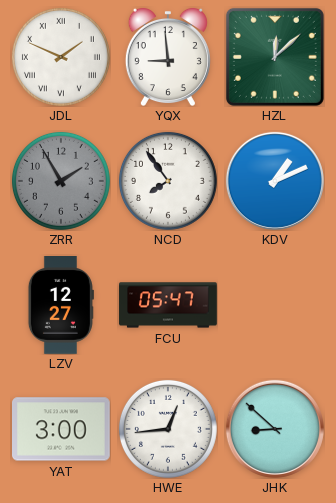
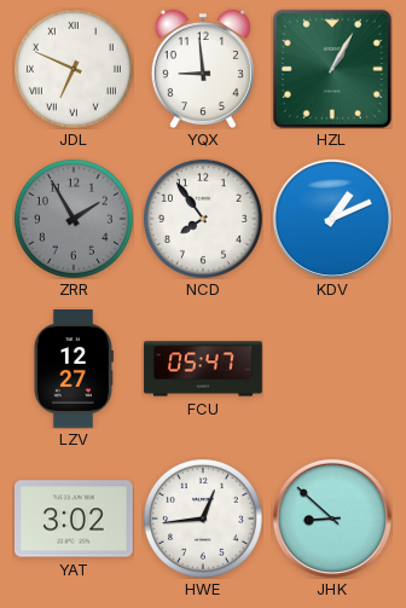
JDL: 1:49 -> 6:49
HZL: 12:08 -> 1:05
YAT: 3:00 -> 3:02
